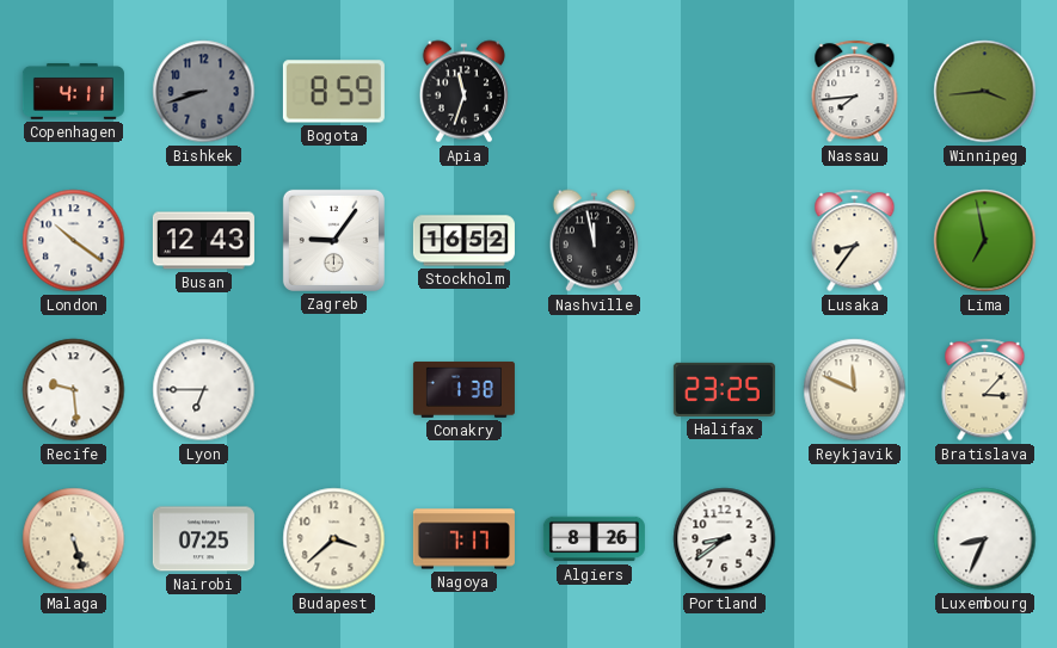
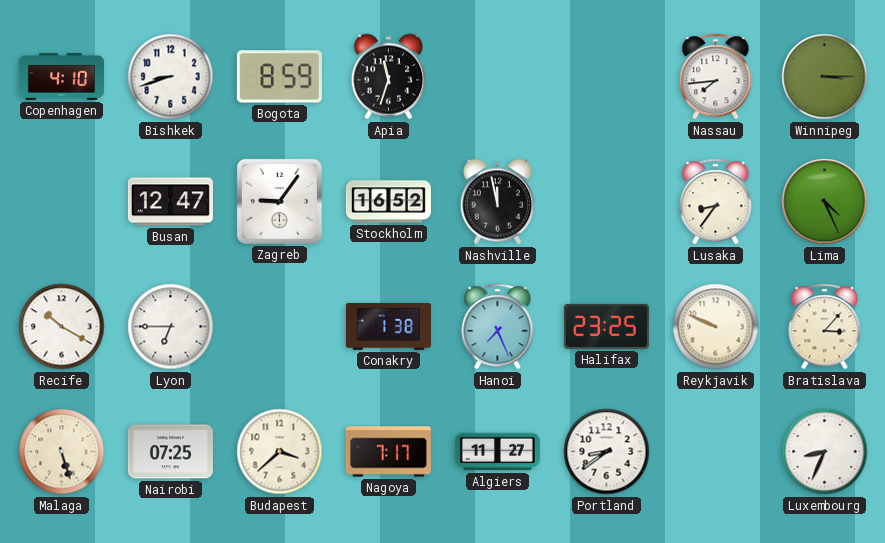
Copenhagen: 4:11 -> 4:10
Bishkek dial: grey -> white
Winnipeg: 3:44 -> 3:15
London: 10:21 -> none
Busan: 12:43 -> 12:47
Lima: 6:58 -> 4:26
Recife: 9:29 -> 10:20
Hanoi: none -> 7:26
Reykjavik: 11:49 -> 9:49
Algiers: 8:26 -> 11:27
